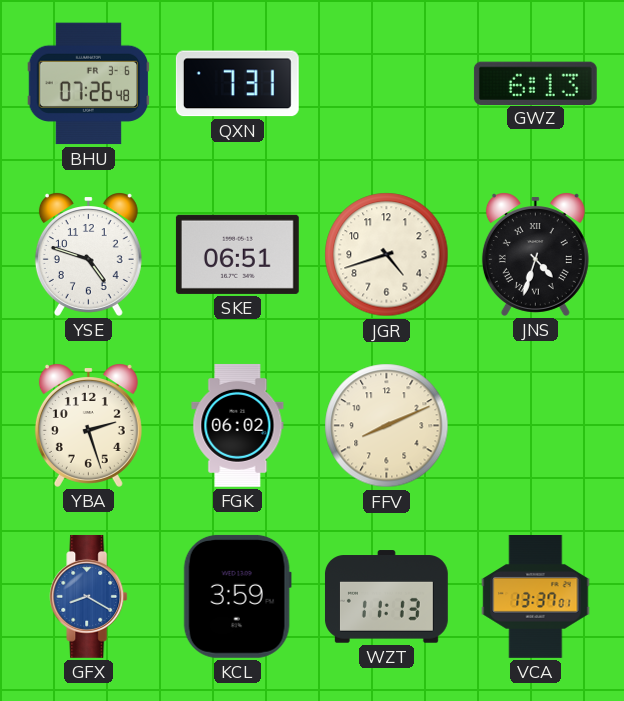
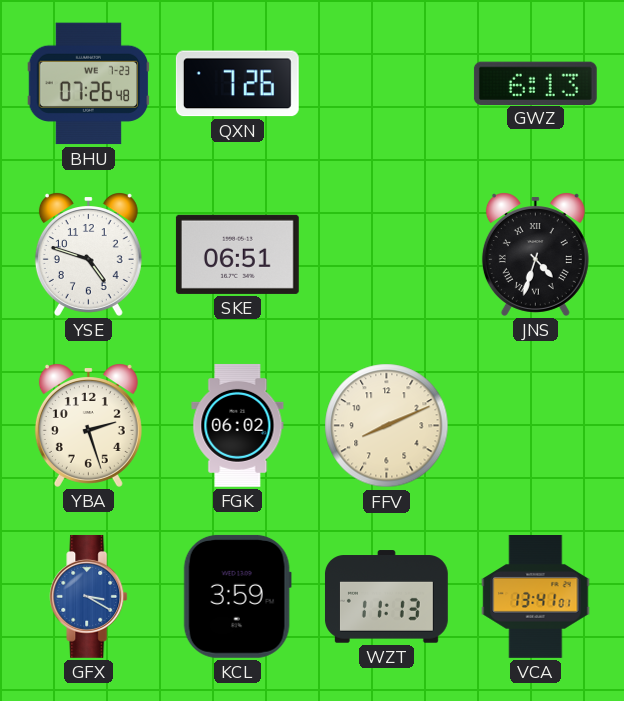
BHU date: FR 3-6 -> WE 7-23
QXN: 7:31 -> 7:26
JGR: 4:42 -> none
GFX: 8:20 -> 3:20
VCA: 13:37 -> 13:41
